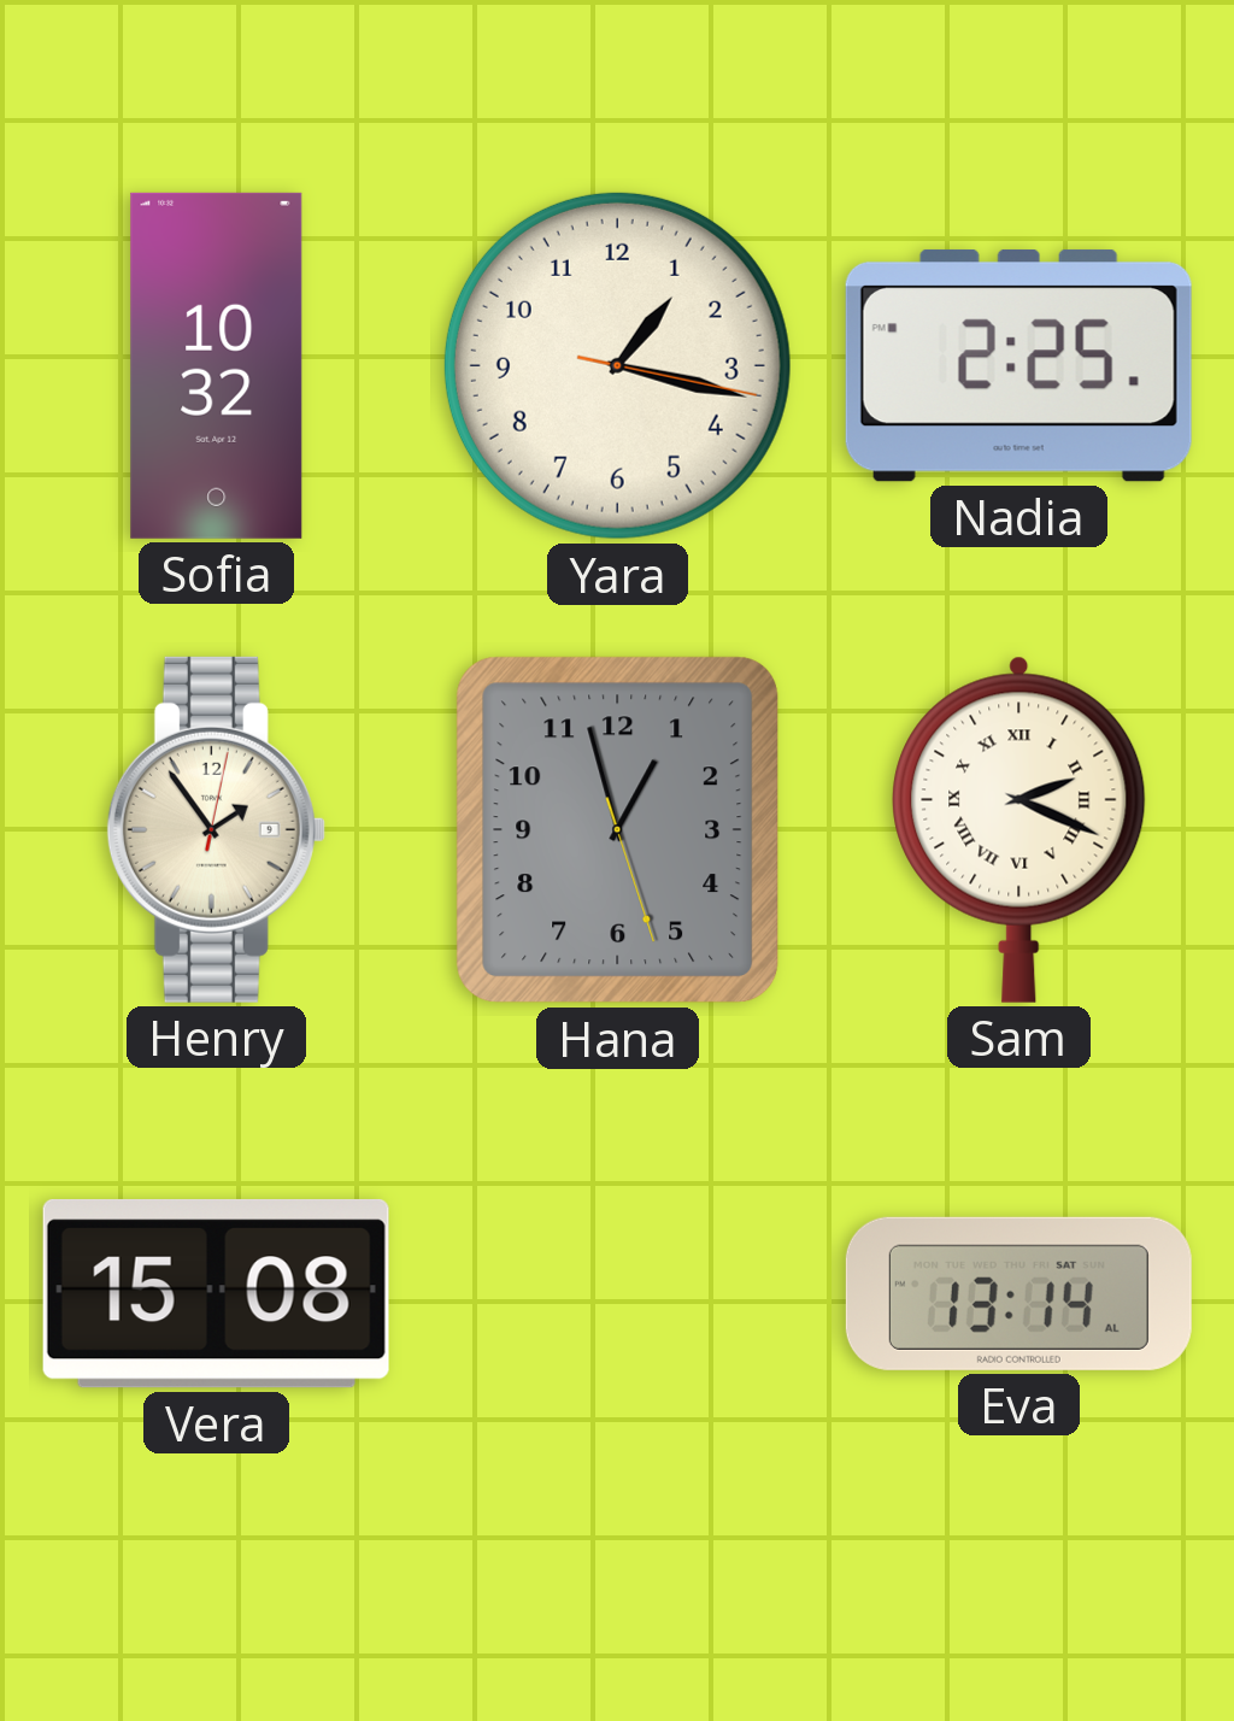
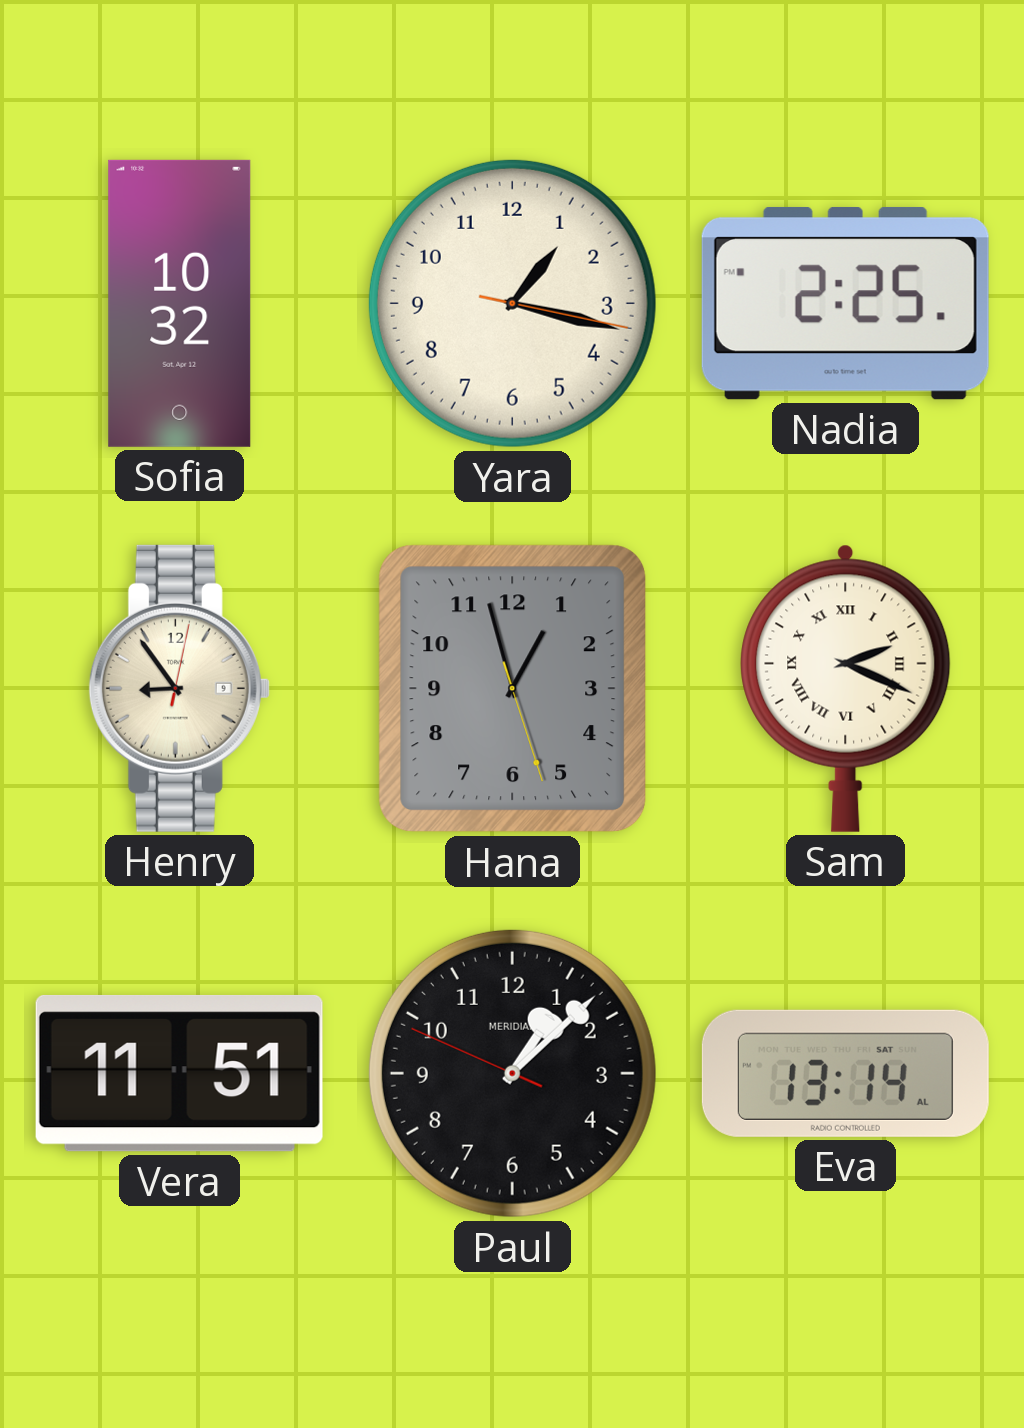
Henry: 1:54 -> 8:54
Vera: 15:08 -> 11:51
Paul: none -> 1:07
